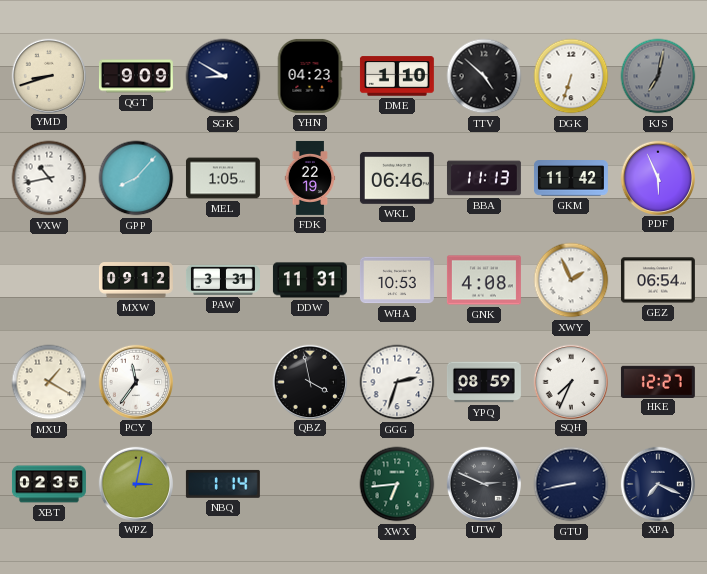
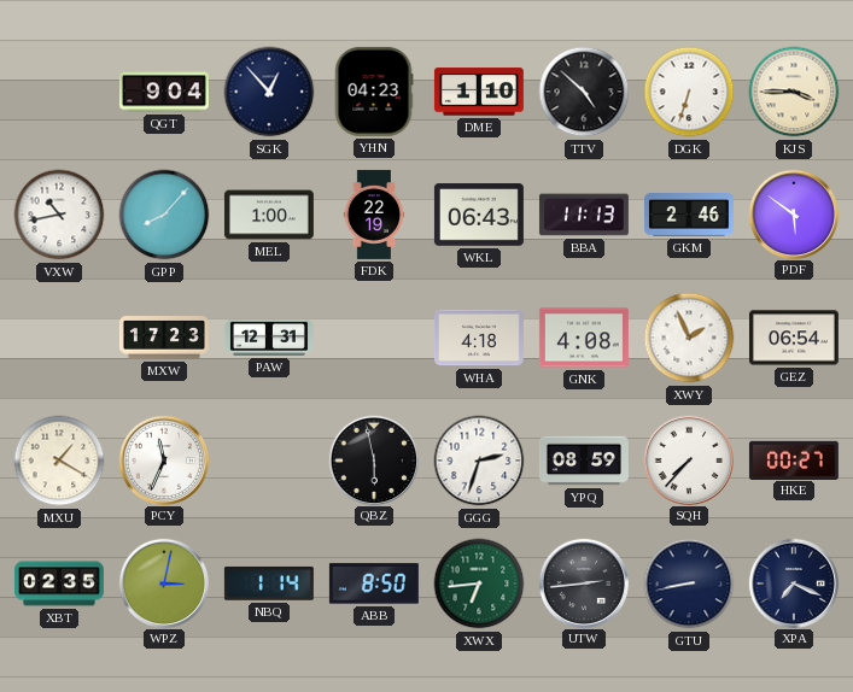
YMD: 8:42 -> none
QGT: 9:09 -> 9:04
SGK: 8:50 -> 12:53
KJS: 7:02 -> 3:45
KJS dial: grey -> cream
MEL: 1:05 -> 1:00
WKL: 06:46 -> 06:43
GKM: 11:42 -> 2:46
PDF: 5:56 -> 5:51
MXW: 09:12 -> 17:23
PAW: 3:31 -> 12:31
DDW: 11:31 -> none
WHA: 10:53 -> 4:18
PCY: 11:36 -> 11:34
QBZ: 3:58 -> 5:58
SQH: 7:34 -> 7:37
HKE: 12:27 -> 00:27
ABB: none -> 8:50
UTW: 2:49 -> 2:44
